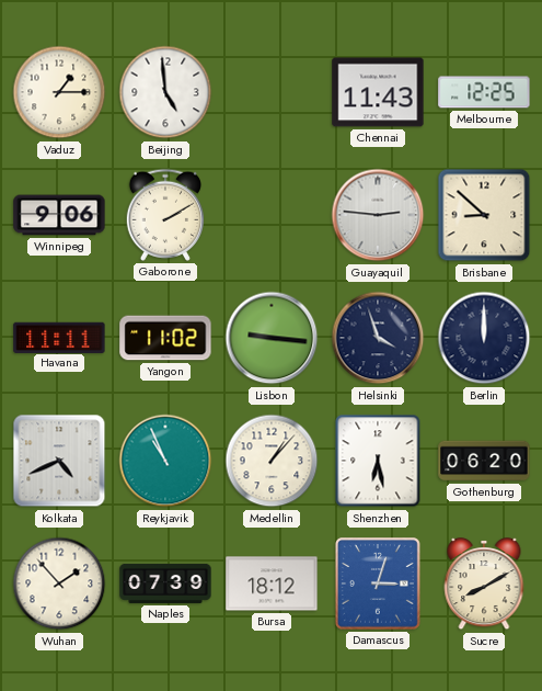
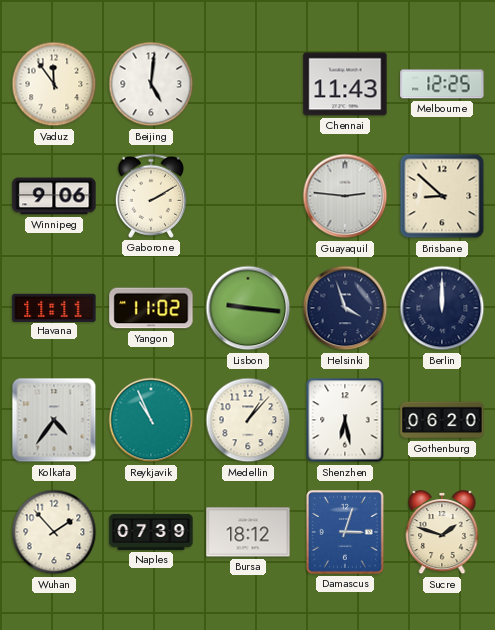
Vaduz: 1:15 -> 11:54
Beijing: 4:59 -> 5:01
Kolkata: 4:41 -> 4:36
Sucre: 8:10 -> 1:48
